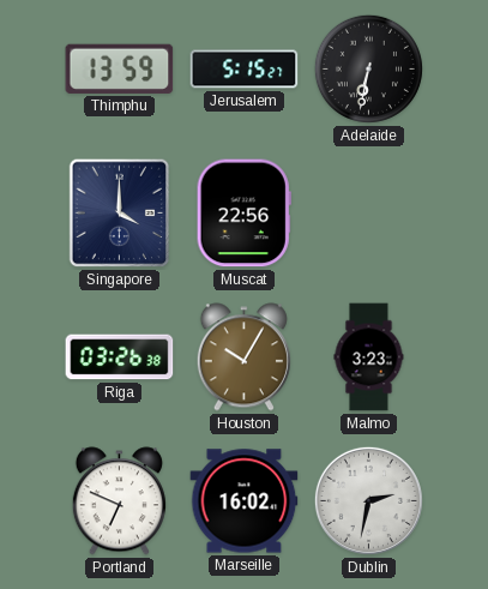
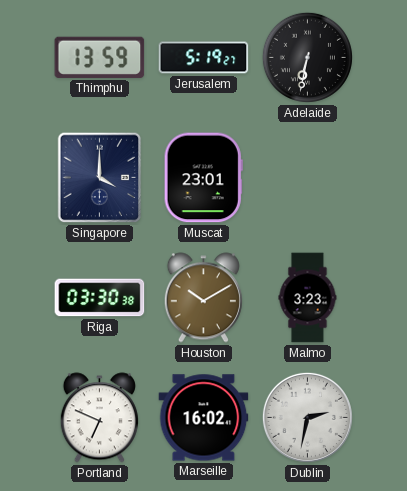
Jerusalem: 5:15 -> 5:19
Muscat: 22:56 -> 23:01
Riga: 03:26 -> 03:30
Houston: 10:05 -> 10:10
